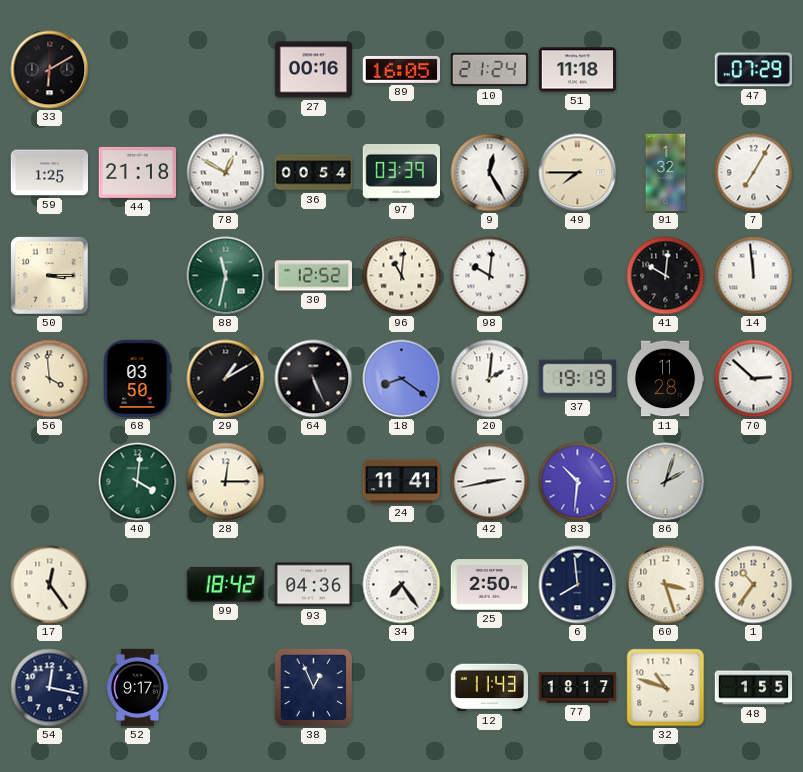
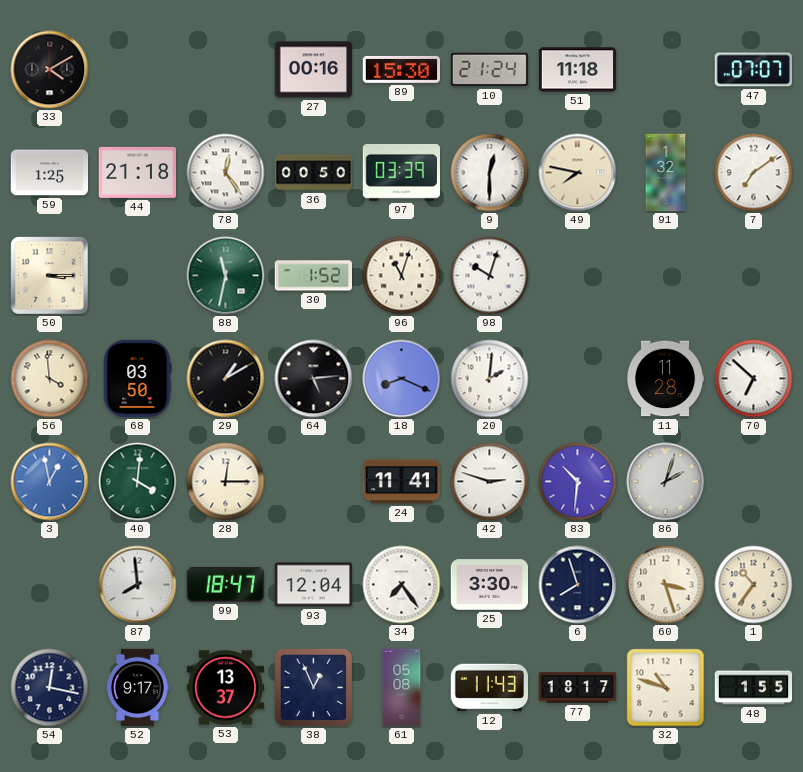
33: 6:10 -> 4:10
89: 16:05 -> 15:30
47: 07:29 -> 07:07
78: 12:50 -> 12:24
36: 00:54 -> 00:50
9: 12:25 -> 12:30
49: 7:45 -> 7:47
7: 7:05 -> 7:09
30: 12:52 -> 1:52
96: 11:01 -> 11:03
98: 10:01 -> 10:03
41: 10:01 -> none
14: 11:59 -> none
64: 5:26 -> 5:14
18: 8:21 -> 8:19
37: 19:19 -> none
70: 2:52 -> 6:52
3: none -> 12:58
42: 2:43 -> 2:48
17: 12:24 -> none
87: none -> 7:59
99: 18:42 -> 18:47
93: 04:36 -> 12:04
25: 2:50 -> 3:30
6: 7:59 -> 7:57
53: none -> 13:37
61: none -> 05:08
